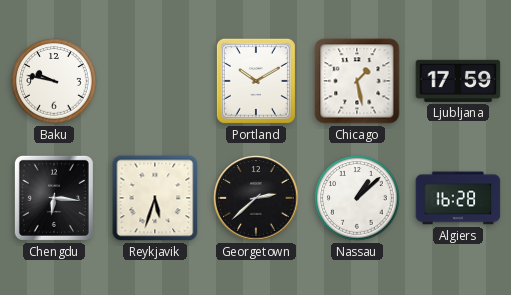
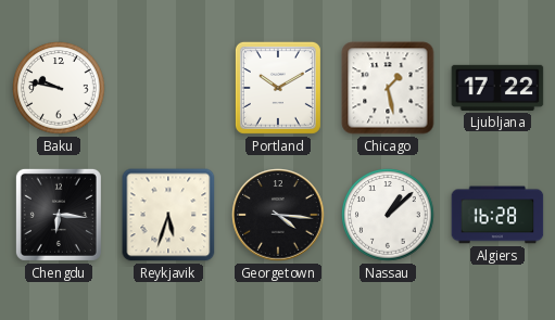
Ljubljana: 17:59 -> 17:22
Georgetown: 2:38 -> 4:16
